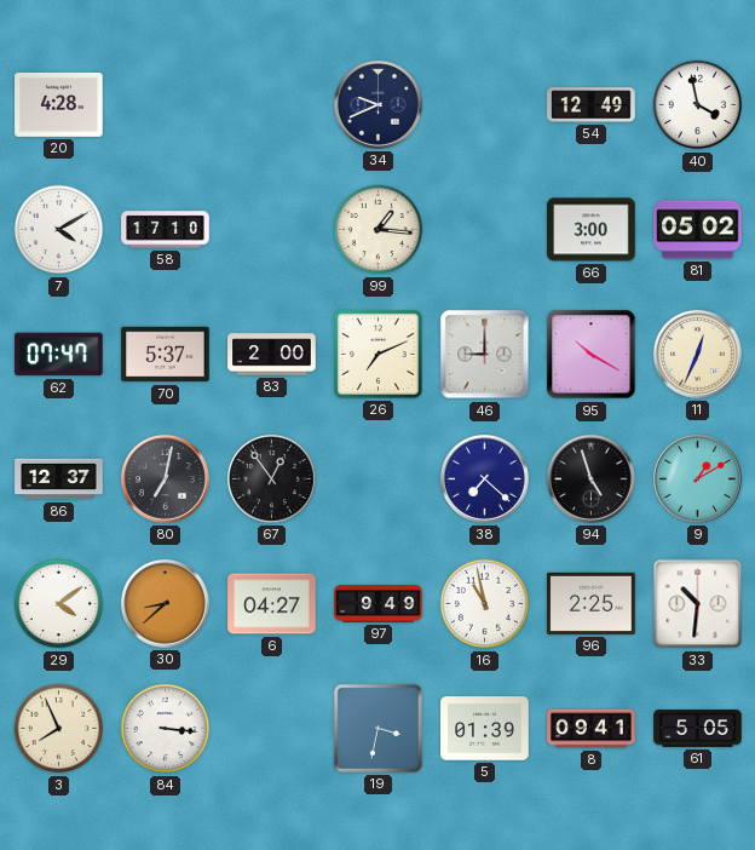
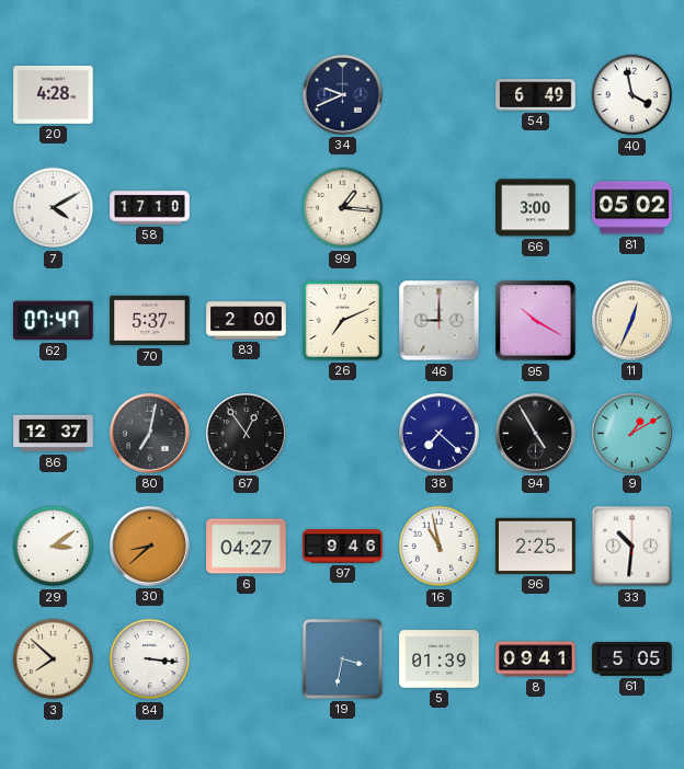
54: 12:49 -> 6:49
94: 4:57 -> 4:55
29: 4:09 -> 3:09
97: 9:49 -> 9:46
3: 7:56 -> 7:52
